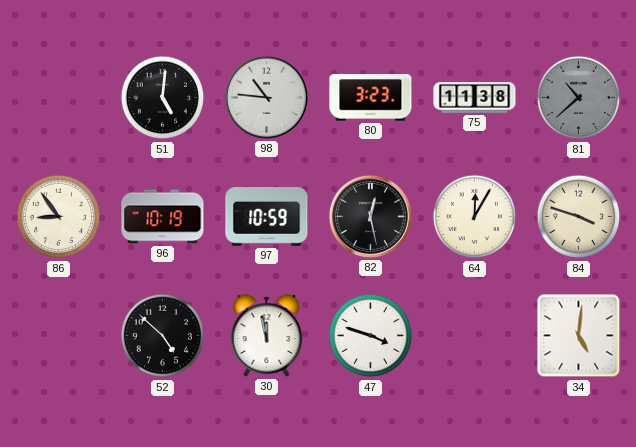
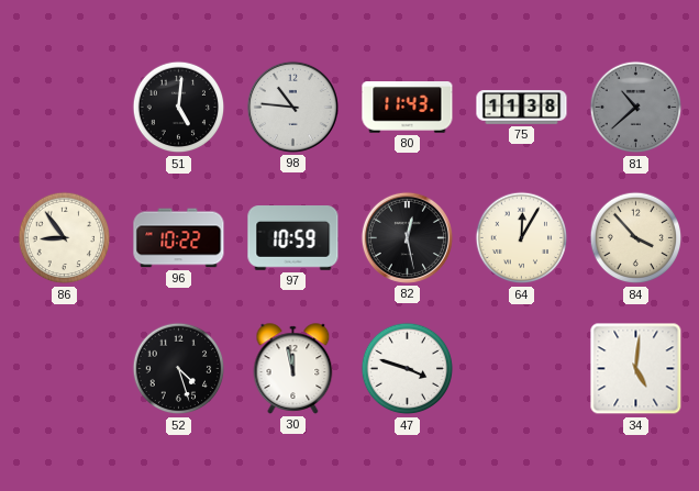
80: 3:23 -> 11:43
96: 10:19 -> 10:22
84: 3:48 -> 3:53
52: 4:52 -> 4:27
